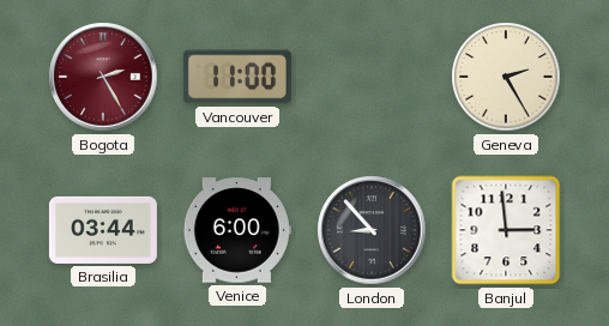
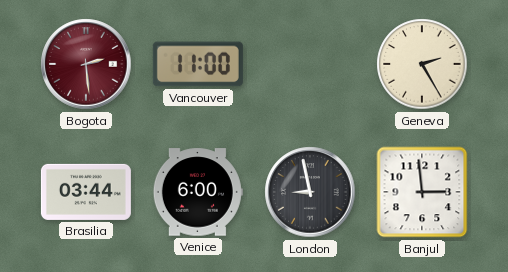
Bogota: 2:25 -> 2:29
London: 8:53 -> 8:58
